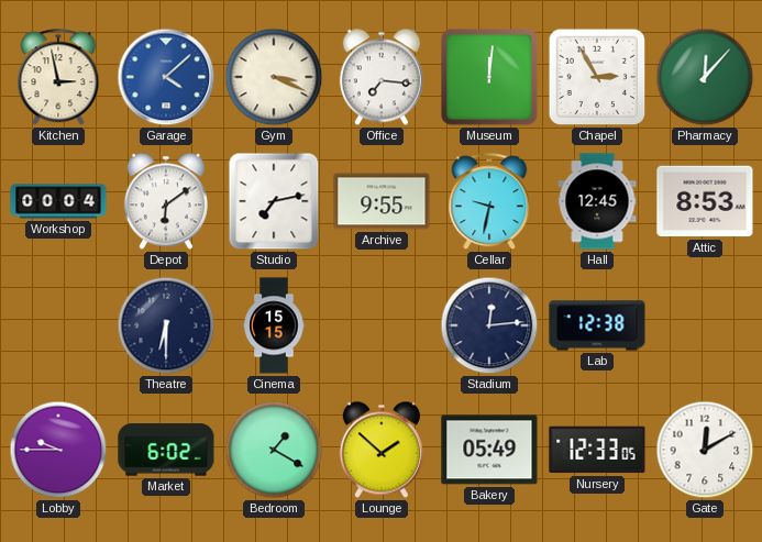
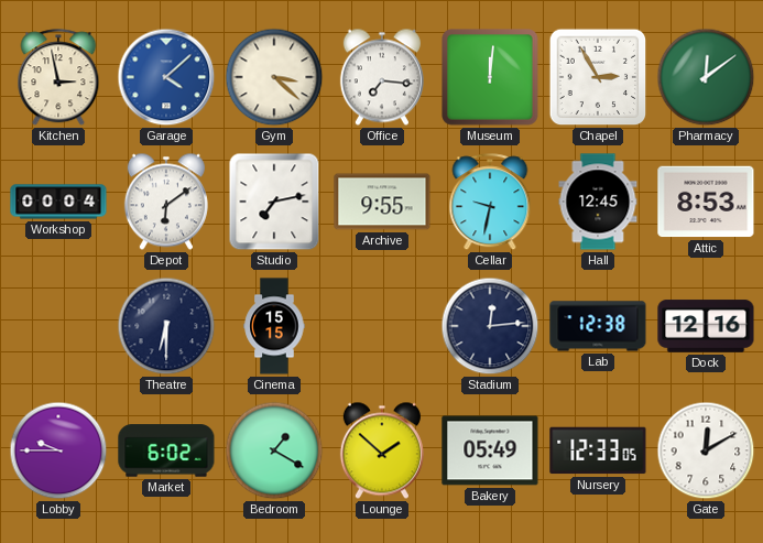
Gym: 3:19 -> 3:22
Pharmacy: 12:07 -> 12:09
Dock: none -> 12:16
